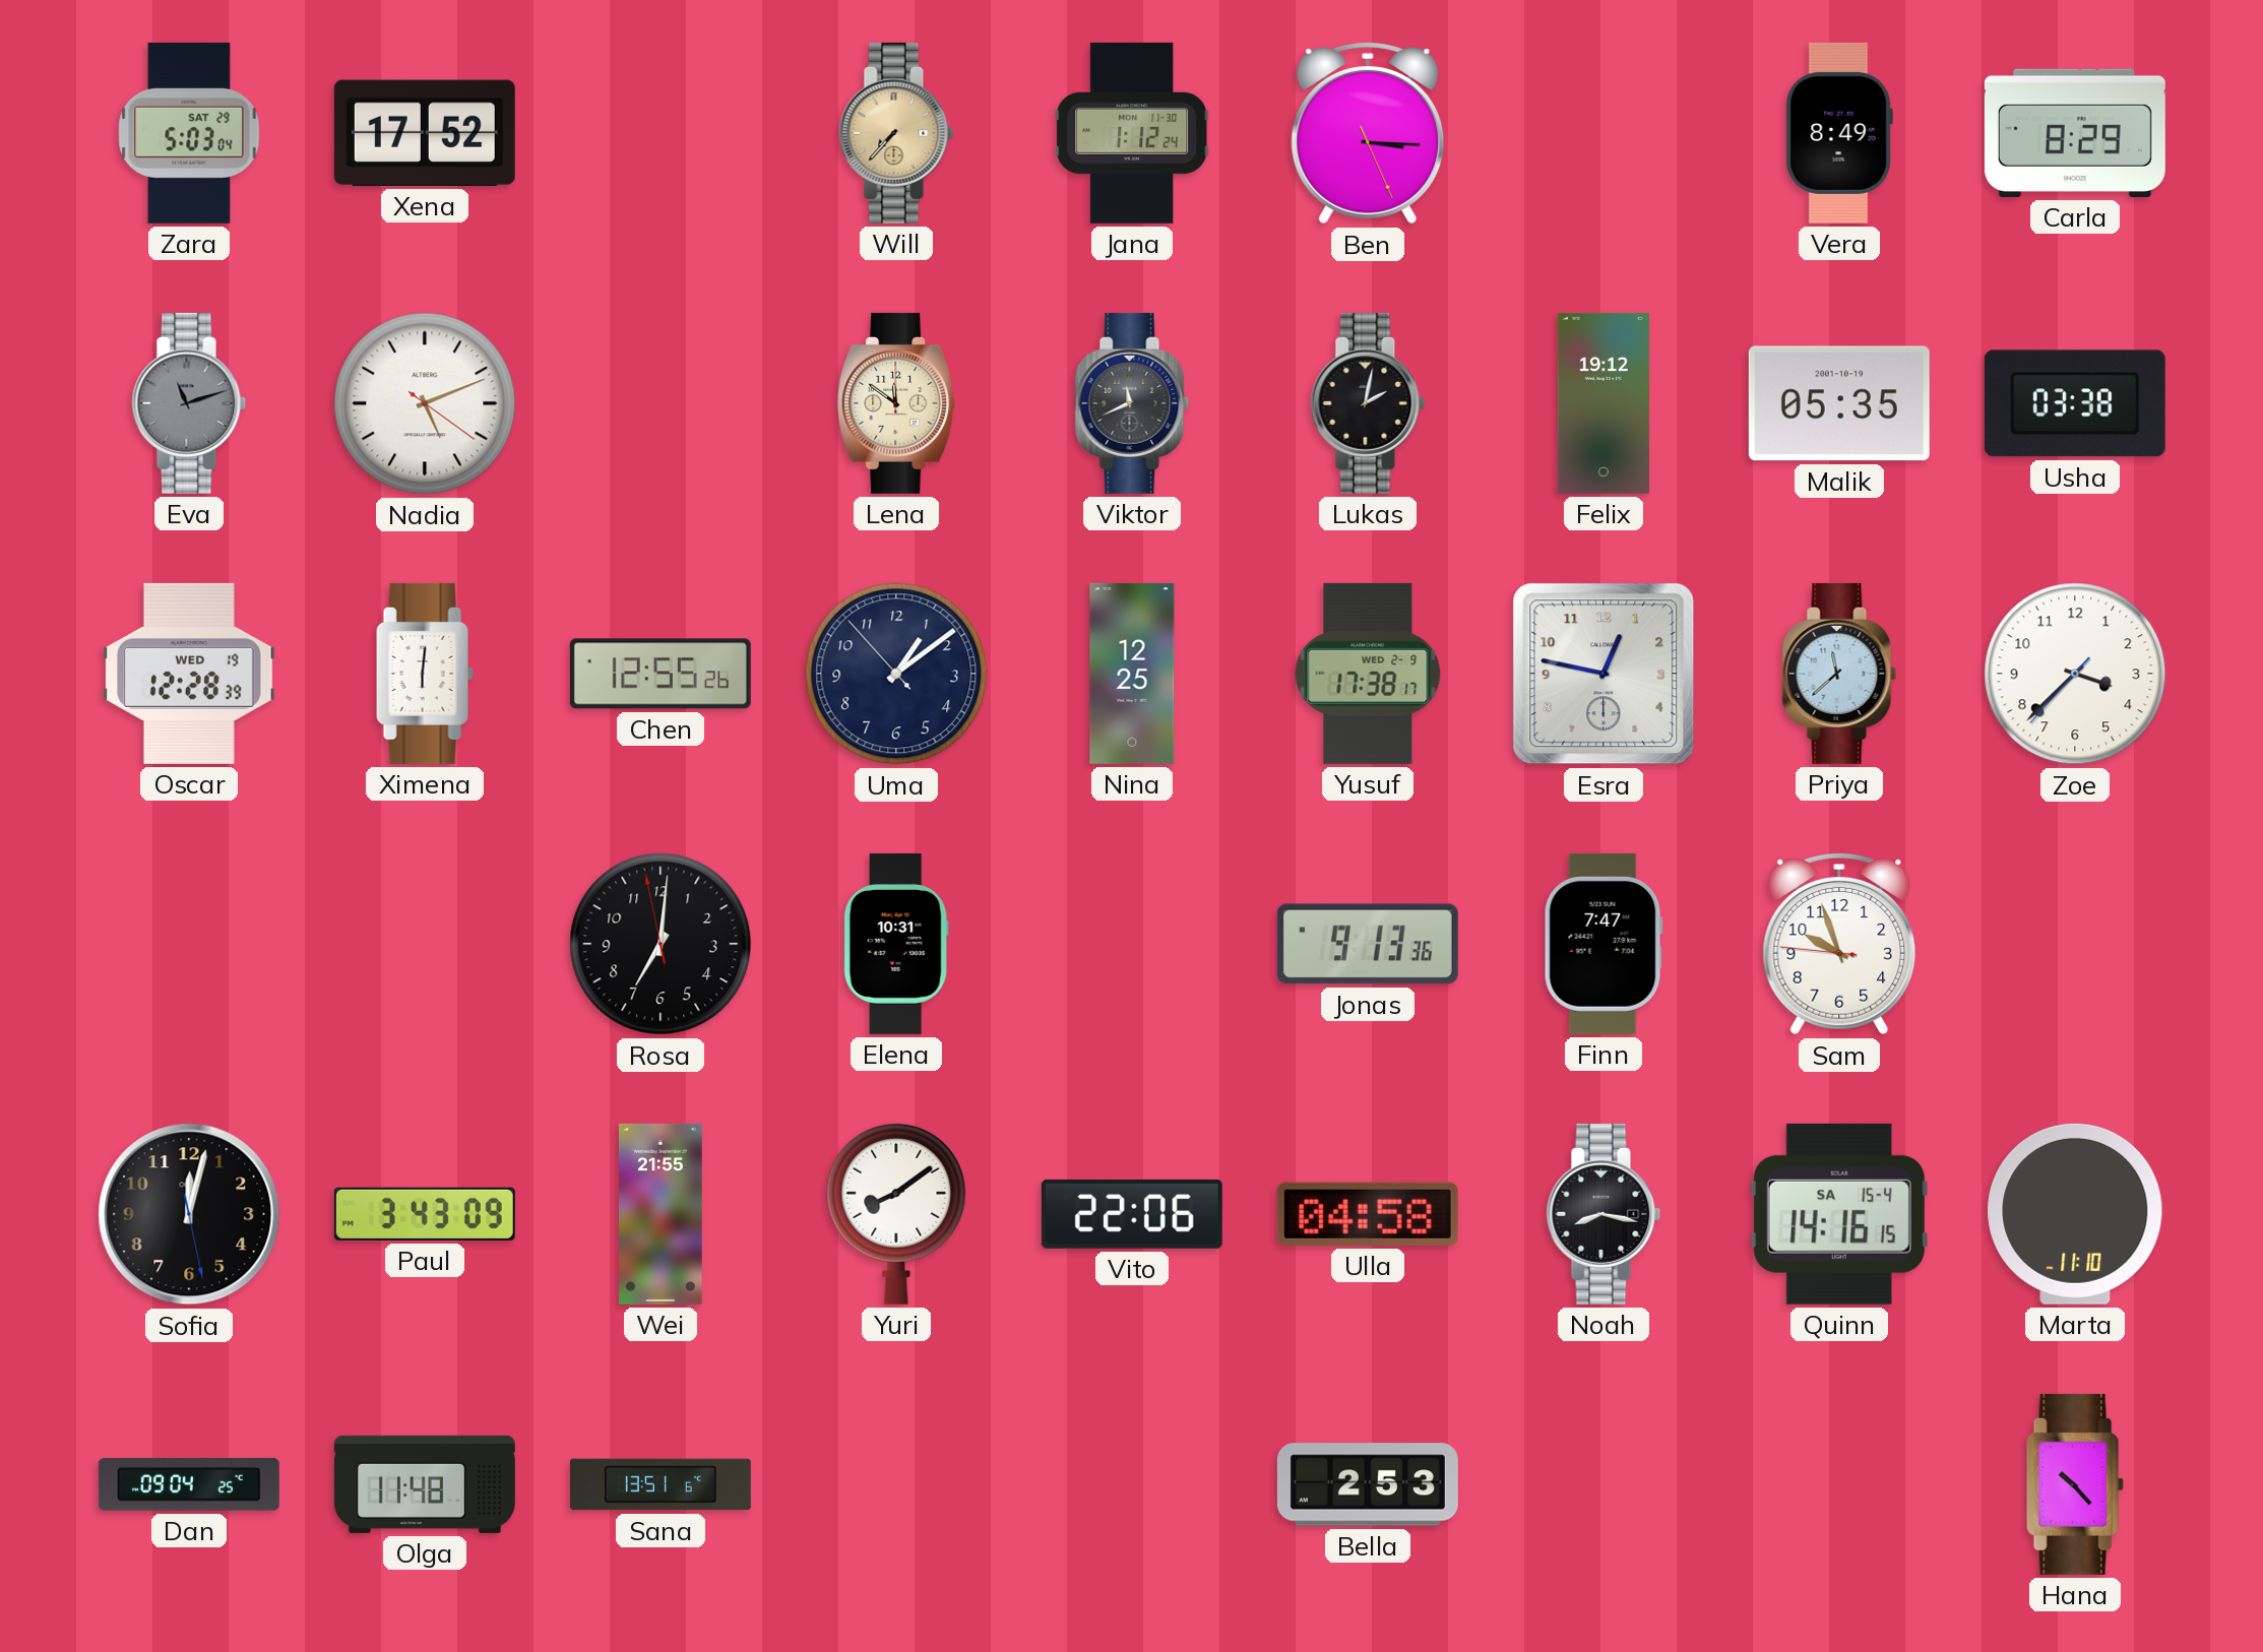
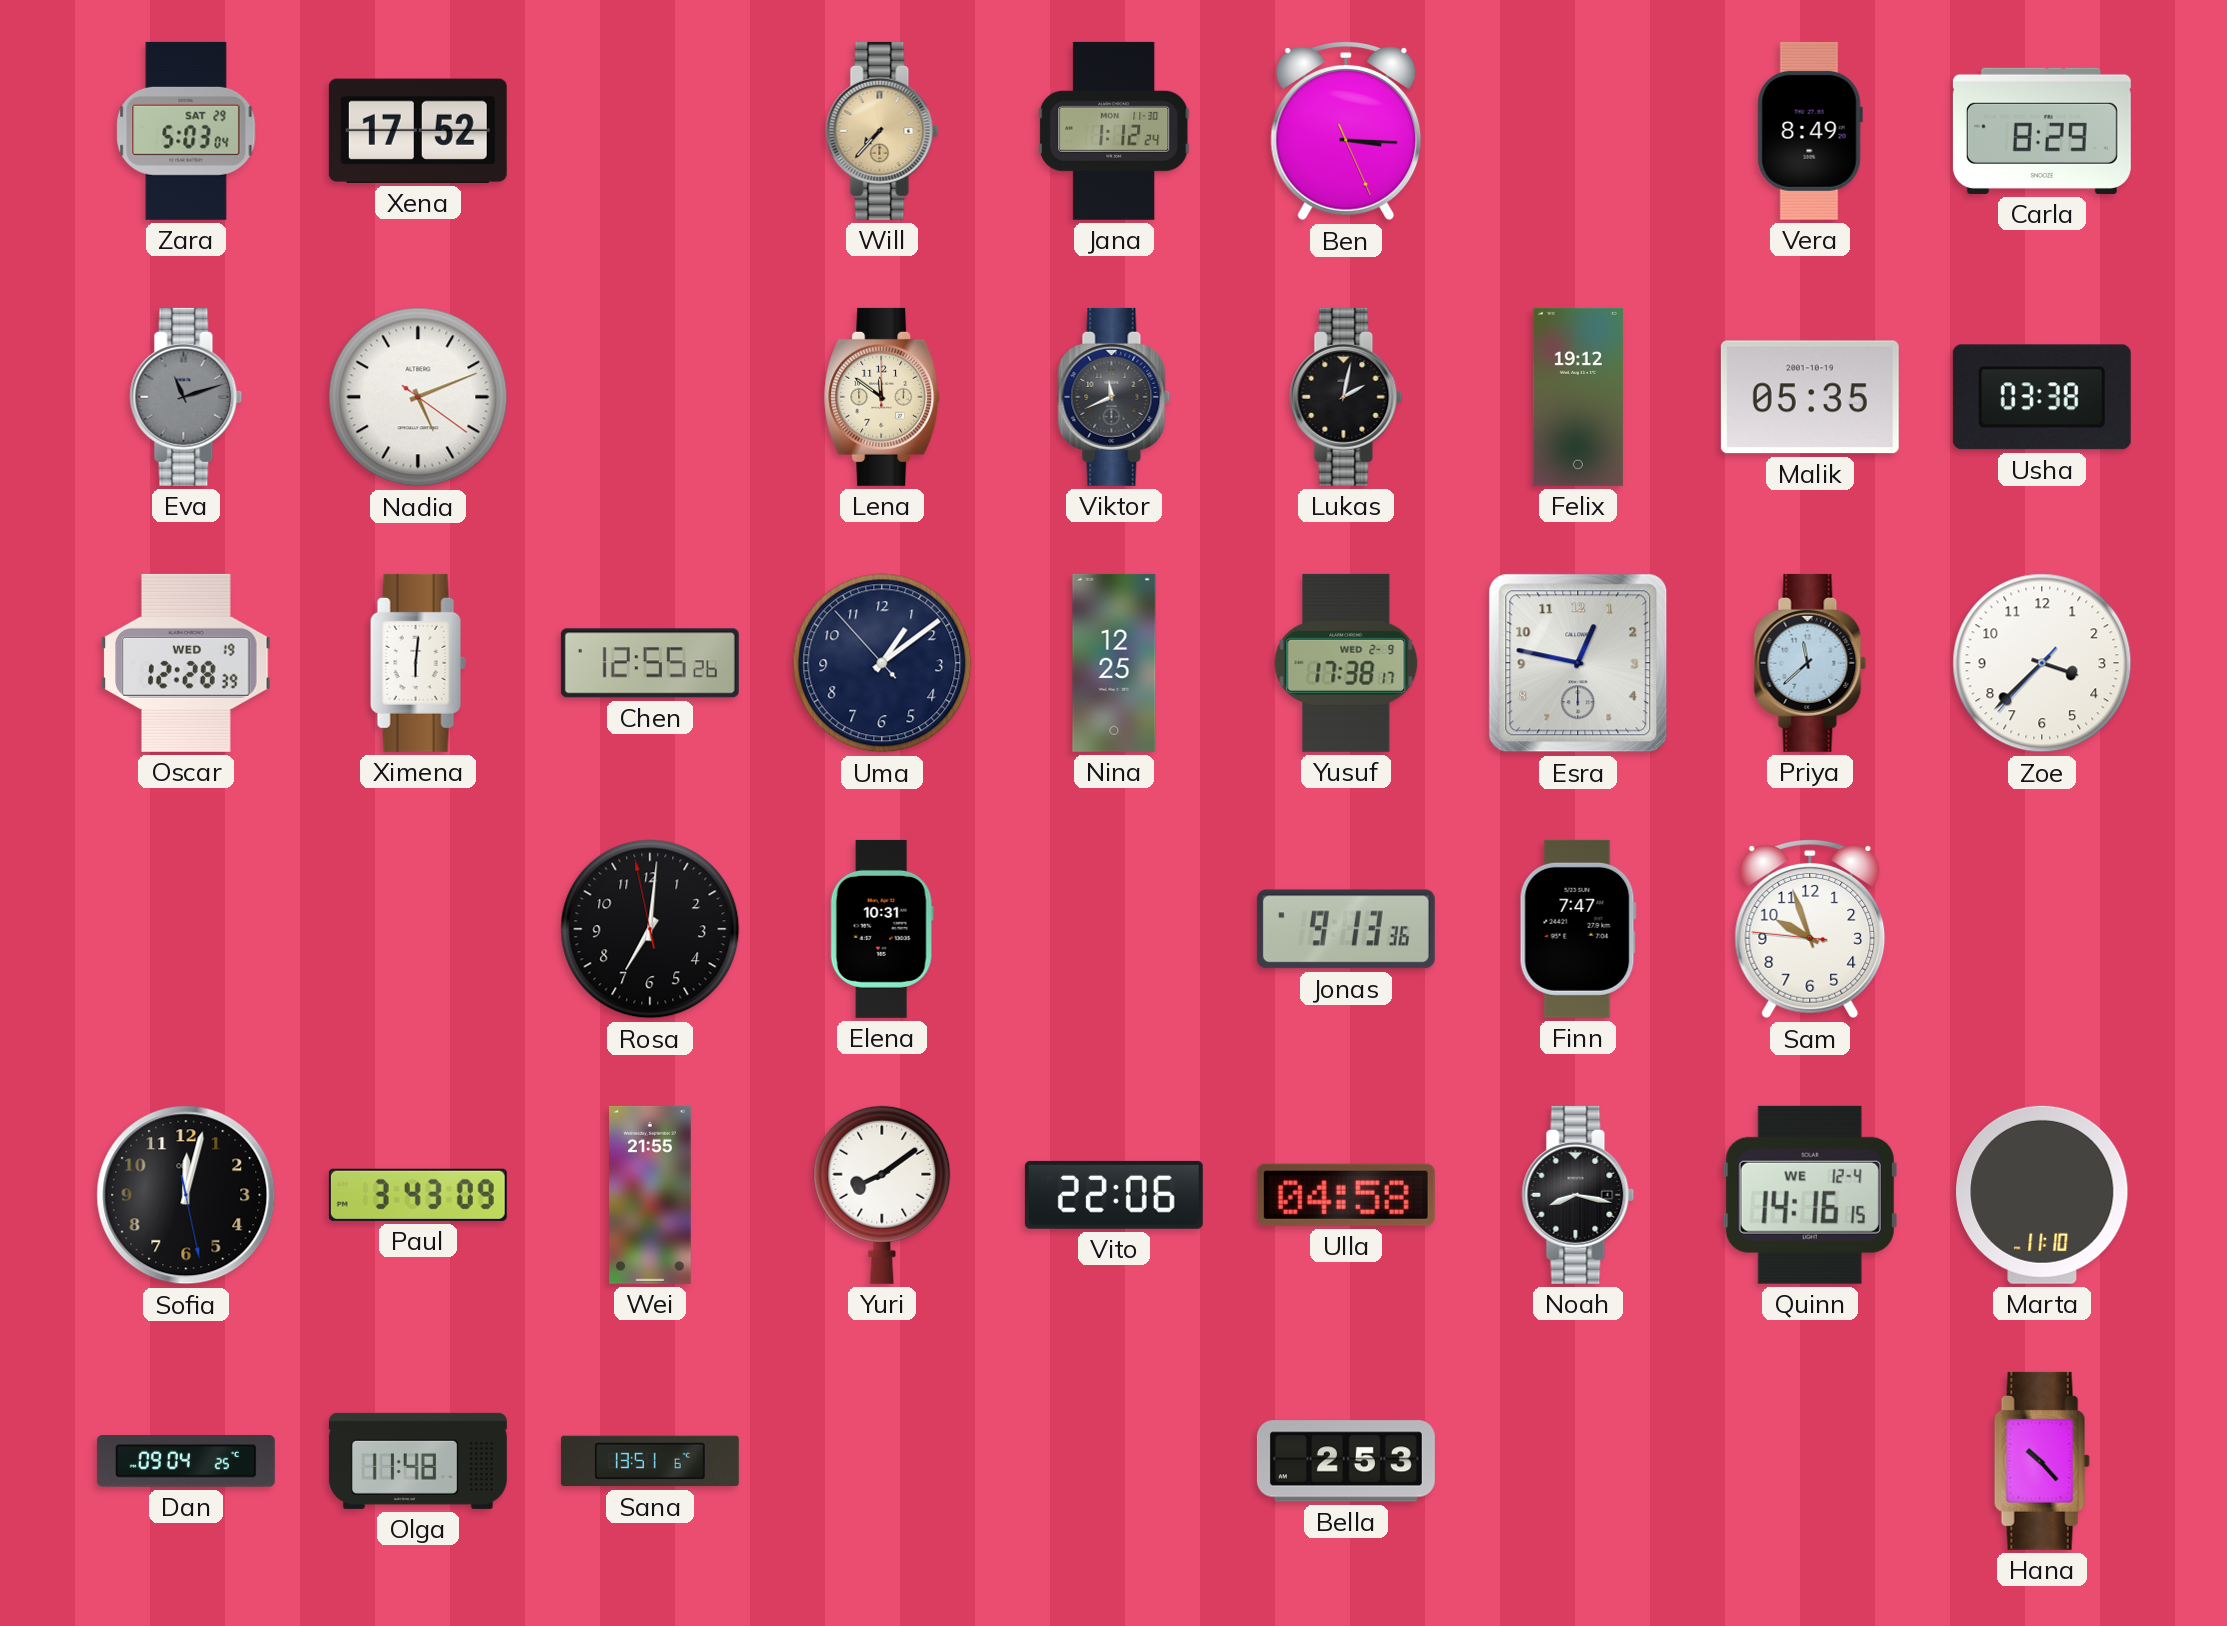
Quinn date: SA 15-4 -> WE 12-4
